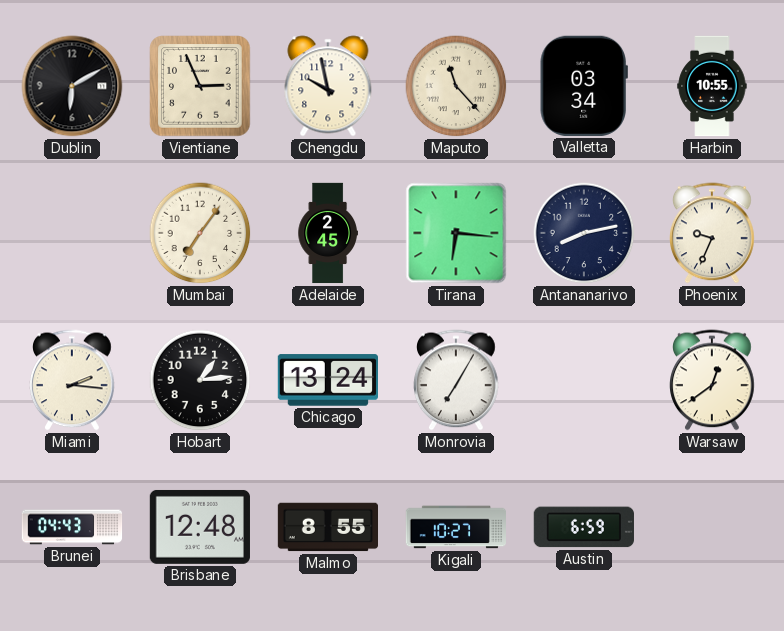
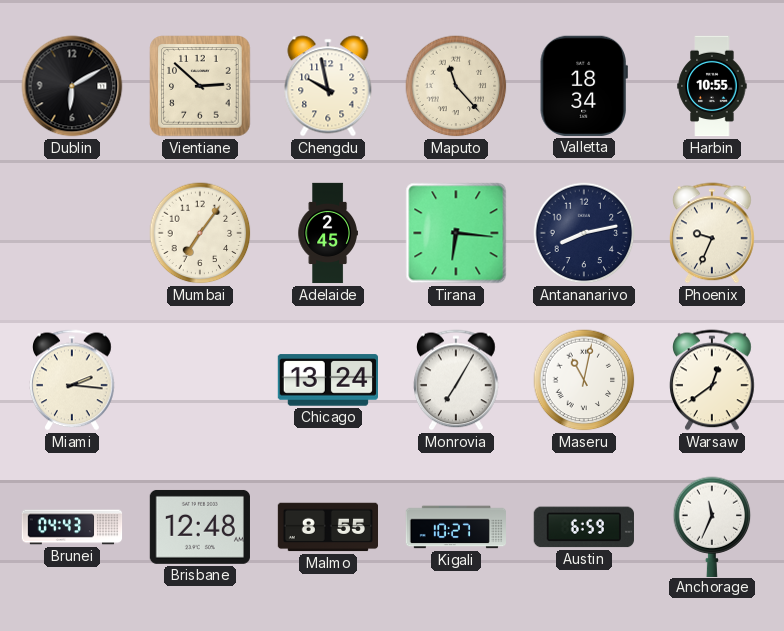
Vientiane: 2:56 -> 2:52
Valletta: 03:34 -> 18:34
Hobart: 1:14 -> none
Maseru: none -> 11:02
Anchorage: none -> 11:34
